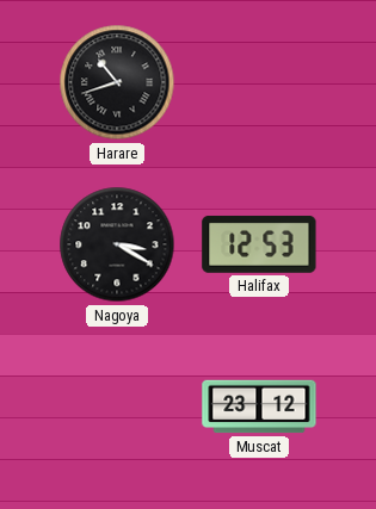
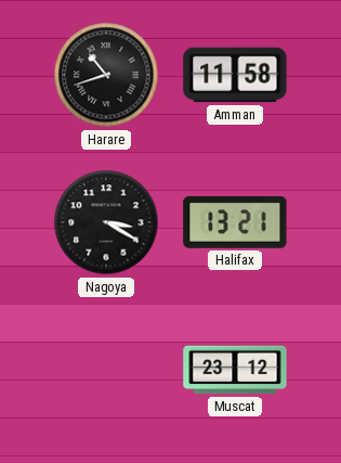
Amman: none -> 11:58
Halifax: 12:53 -> 13:21
